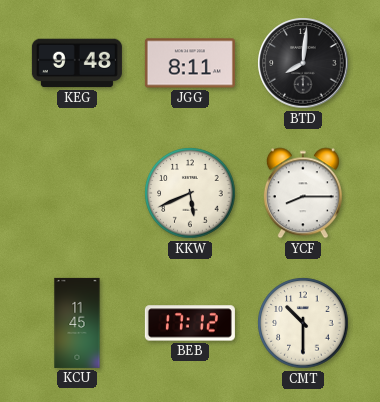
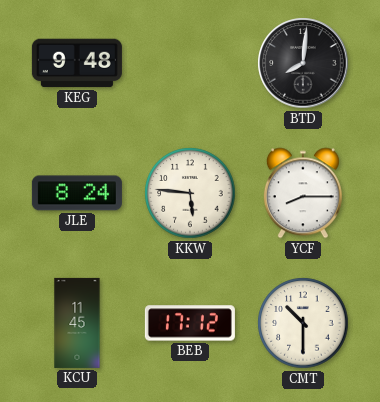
JGG: 8:11 -> none
JLE: none -> 8:24
KKW: 5:41 -> 5:46
